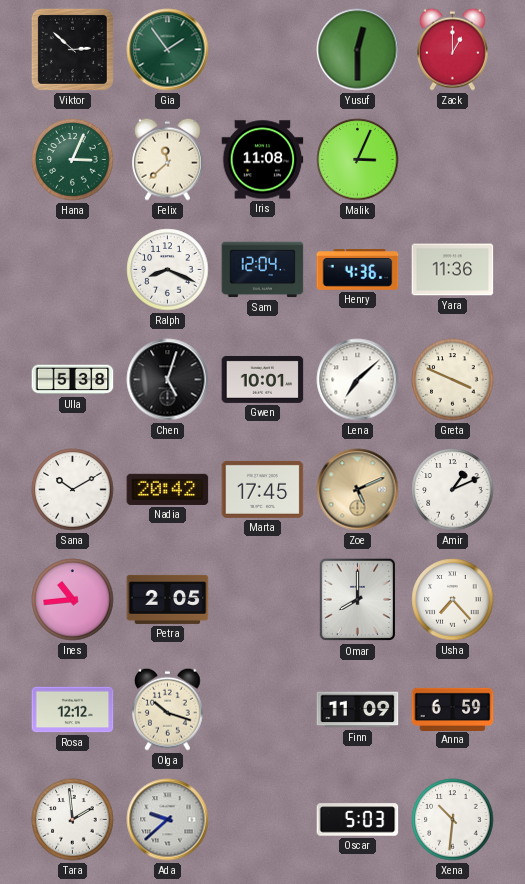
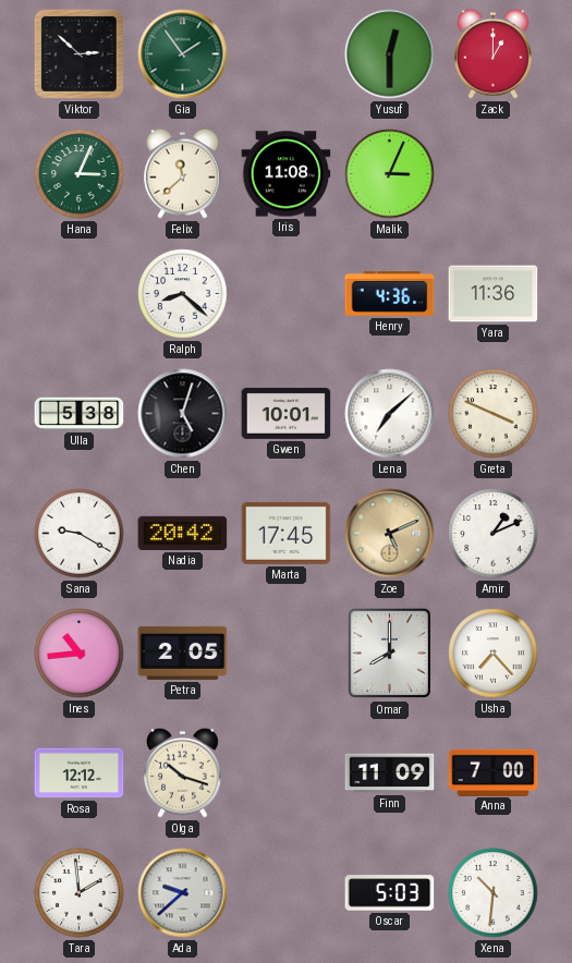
Ralph: 8:19 -> 8:22
Sam: 12:04 -> none
Sana: 10:10 -> 9:20
Anna: 6:59 -> 7:00
